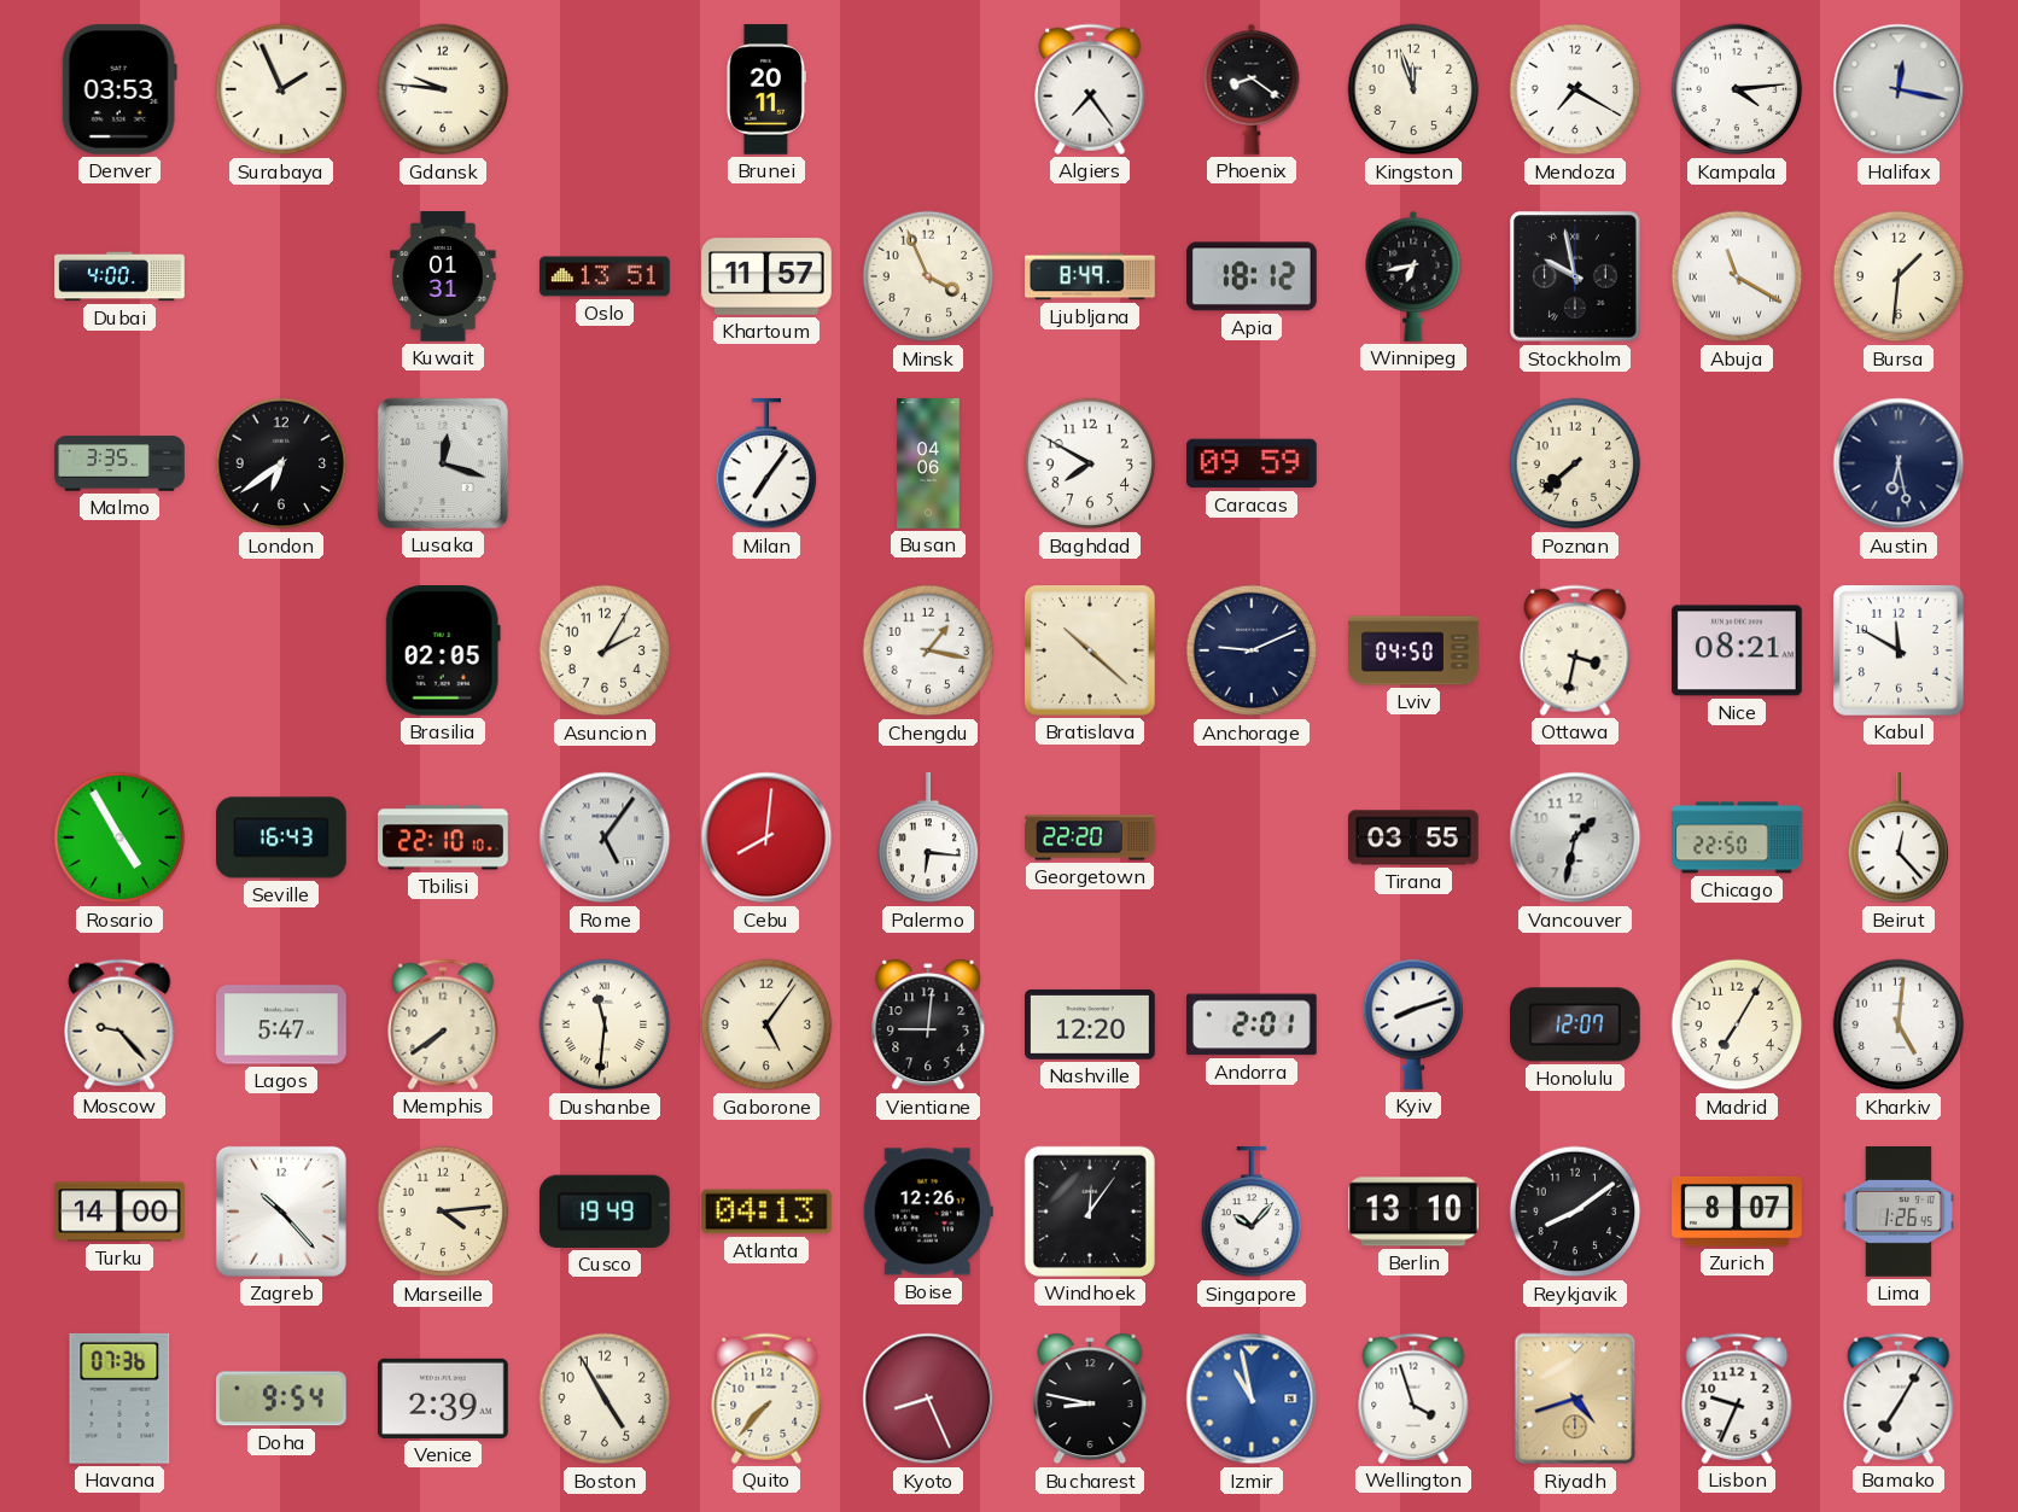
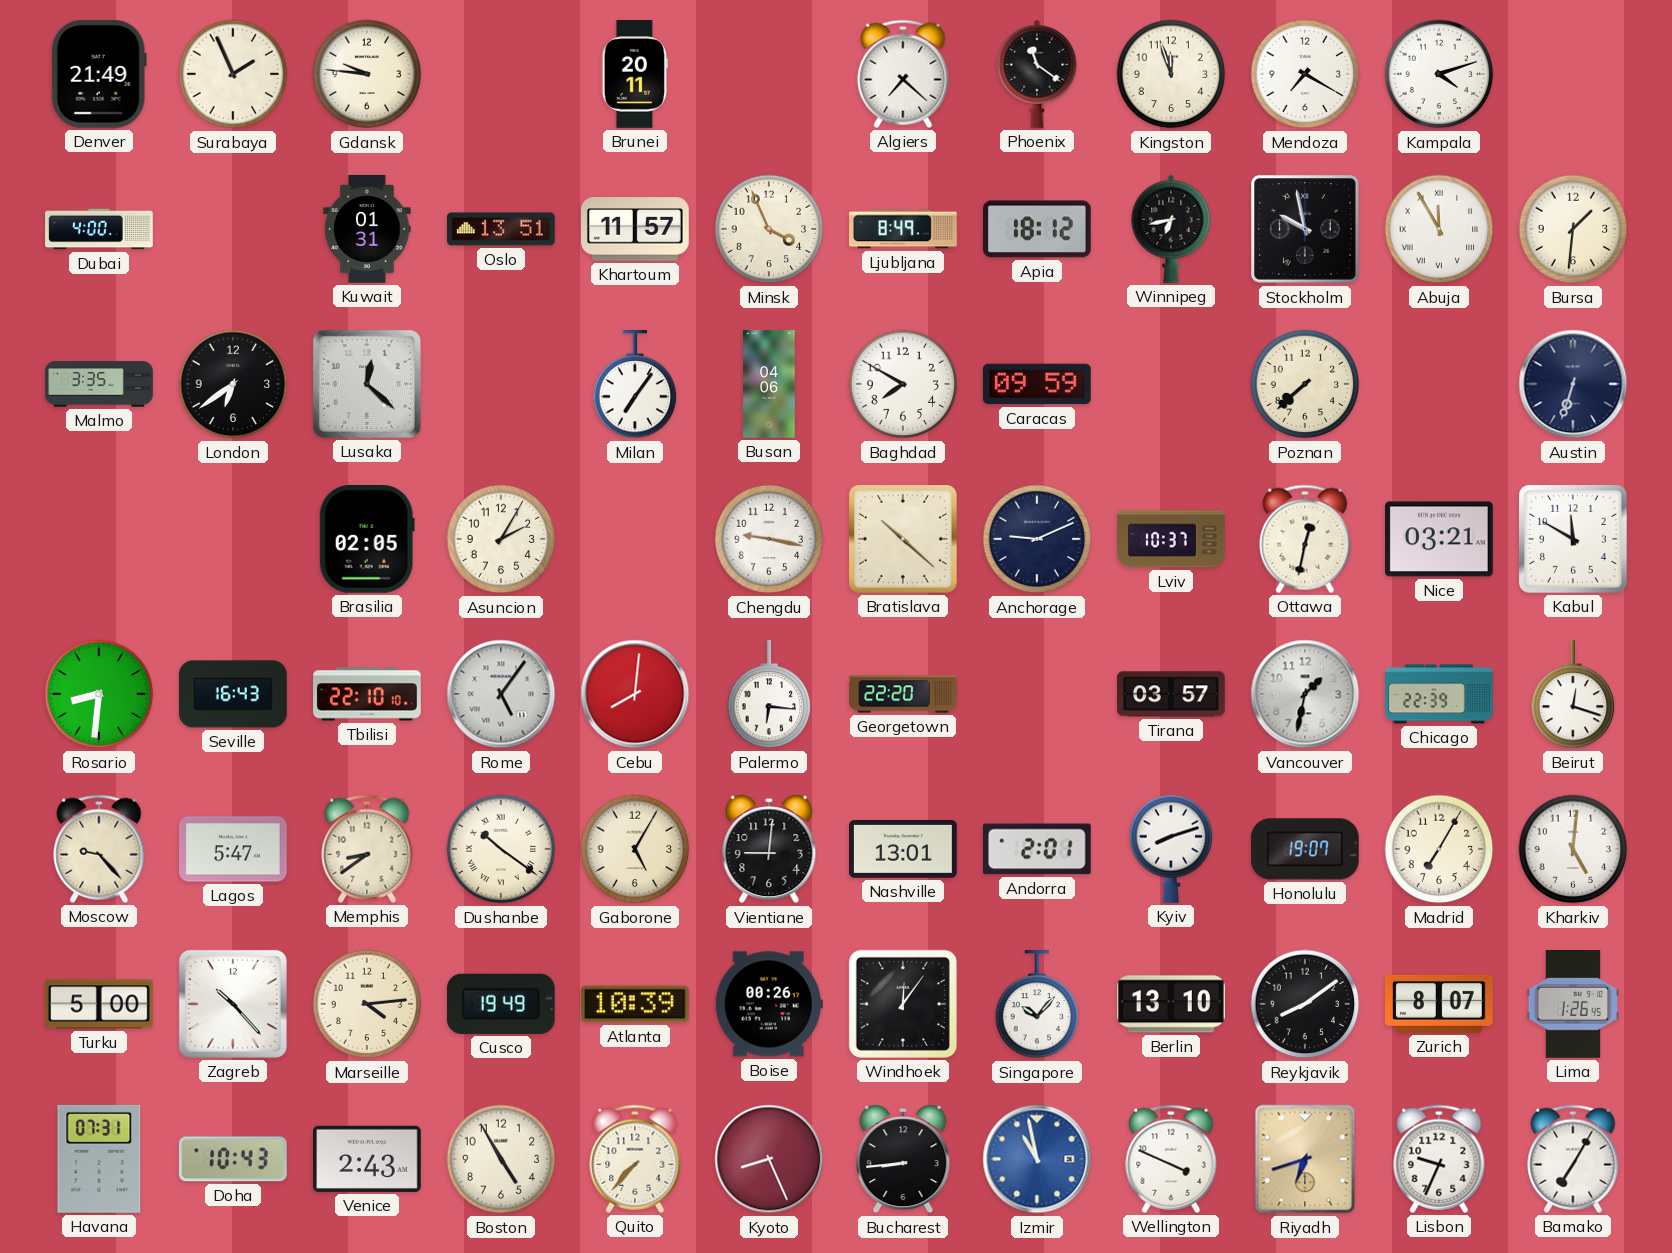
Denver: 03:53 -> 21:49
Algiers: 7:24 -> 7:22
Phoenix: 8:21 -> 11:21
Kampala: 4:14 -> 4:12
Halifax: 12:17 -> none
Abuja: 11:20 -> 11:55
Lusaka: 12:18 -> 12:22
Austin: 6:28 -> 6:33
Chengdu: 1:17 -> 9:17
Lviv: 04:50 -> 10:37
Ottawa: 3:32 -> 12:32
Nice: 08:21 -> 03:21
Rosario: 4:55 -> 8:31
Tirana: 03:55 -> 03:57
Chicago: 22:50 -> 22:39
Beirut: 12:23 -> 12:18
Memphis: 7:39 -> 8:39
Dushanbe: 11:31 -> 10:21
Gaborone: 5:06 -> 5:05
Nashville: 12:20 -> 13:01
Honolulu: 12:07 -> 19:07
Turku: 14:00 -> 5:00
Atlanta: 04:13 -> 10:39
Boise: 12:26 -> 00:26
Havana: 07:36 -> 07:31
Doha: 9:54 -> 10:43
Venice: 2:39 -> 2:43
Bucharest: 8:47 -> 8:44
Wellington: 3:57 -> 3:49
Riyadh: 4:42 -> 6:42
